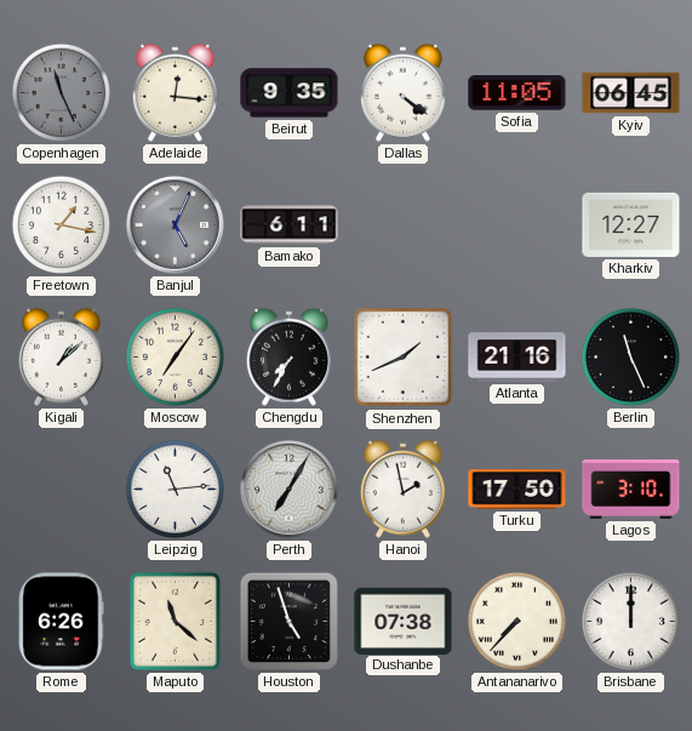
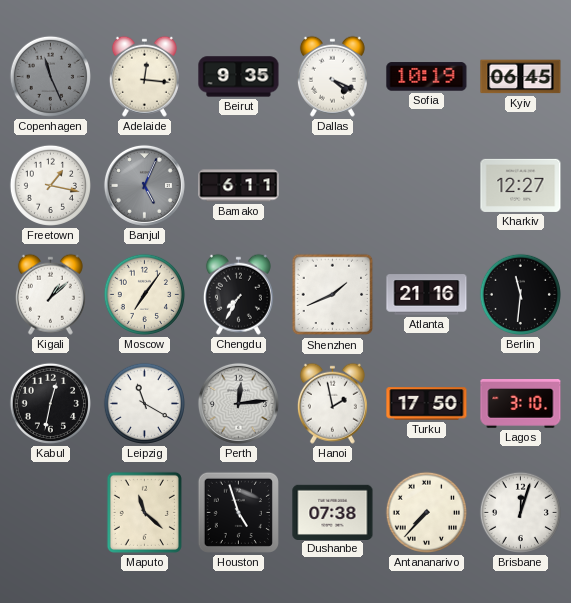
Dallas: 4:21 -> 4:19
Sofia: 11:05 -> 10:19
Berlin: 11:26 -> 11:31
Kabul: none -> 12:32
Leipzig: 11:14 -> 11:20
Perth: 7:05 -> 12:14
Rome: 6:26 -> none
Brisbane: 12:00 -> 12:03
